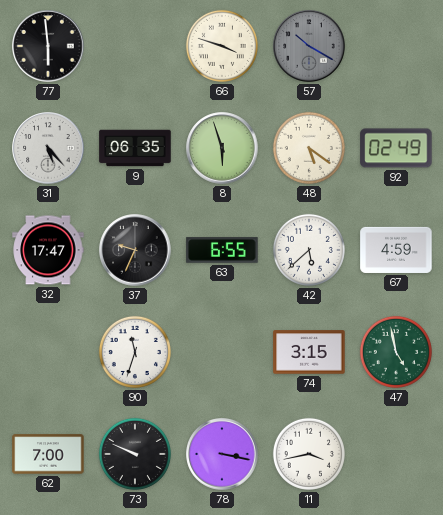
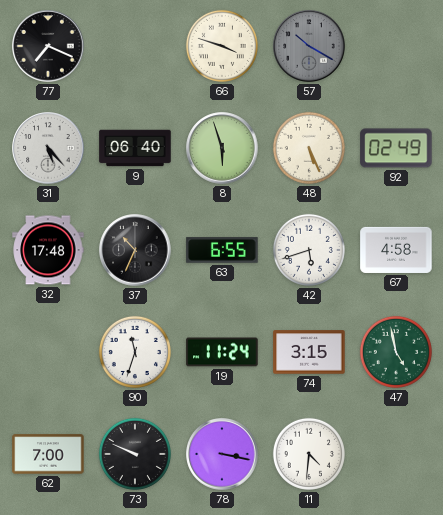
77: 5:59 -> 7:19
9: 06:35 -> 06:40
48: 5:21 -> 5:26
32: 17:47 -> 17:48
37: 9:34 -> 10:34
42: 5:38 -> 5:42
67: 4:59 -> 4:58
19: none -> 11:24
11: 3:43 -> 4:31
